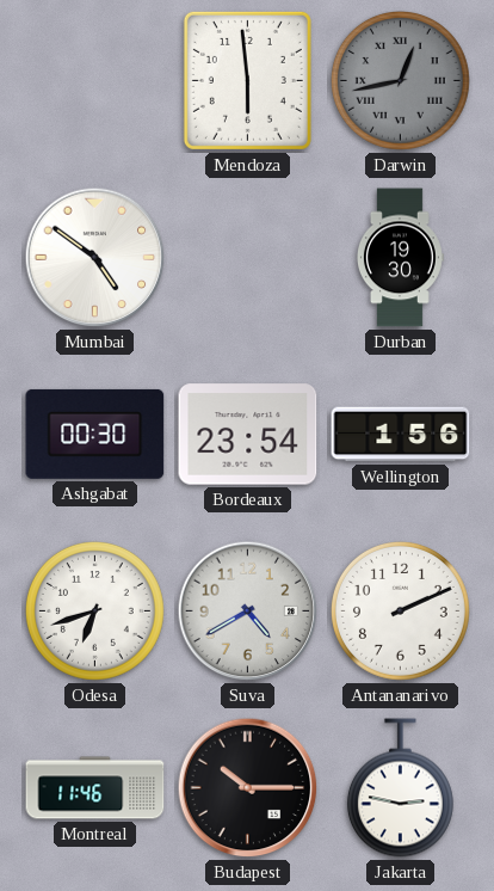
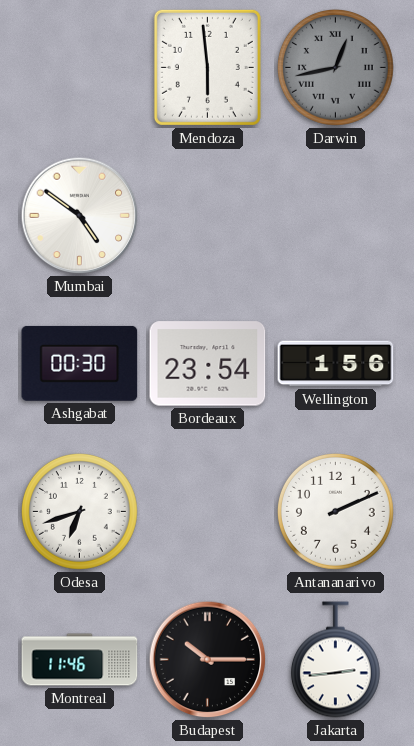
Durban: 19:30 -> none
Suva: 4:40 -> none
Jakarta: 2:47 -> 2:44
